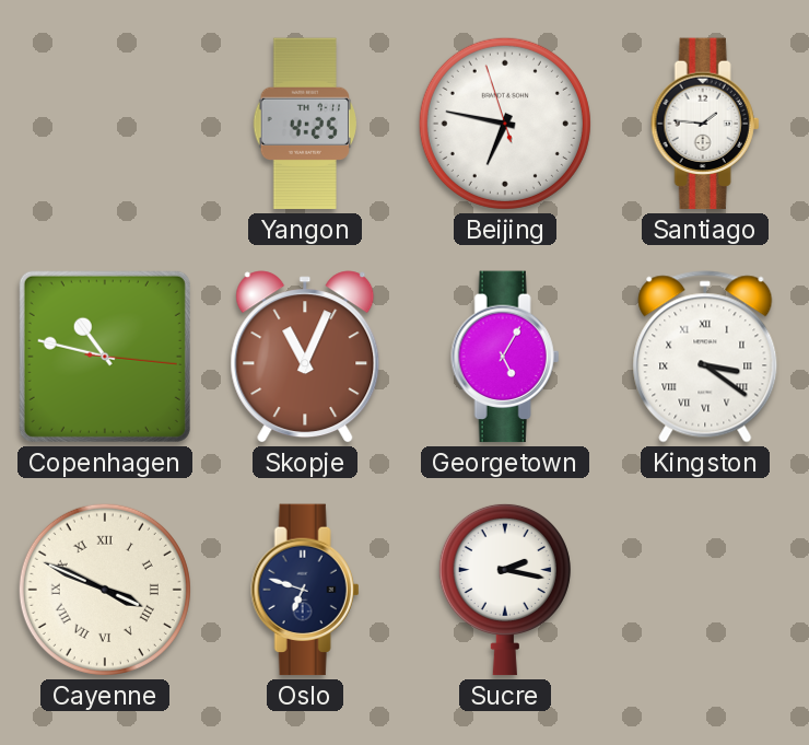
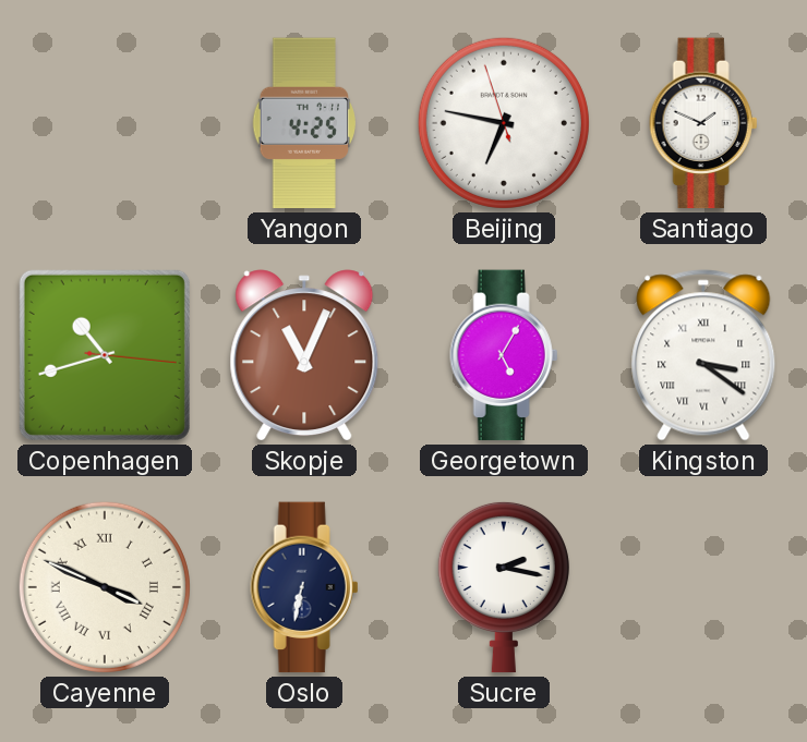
Santiago: 1:46 -> 1:49
Copenhagen: 10:47 -> 10:42
Oslo: 6:48 -> 6:32
